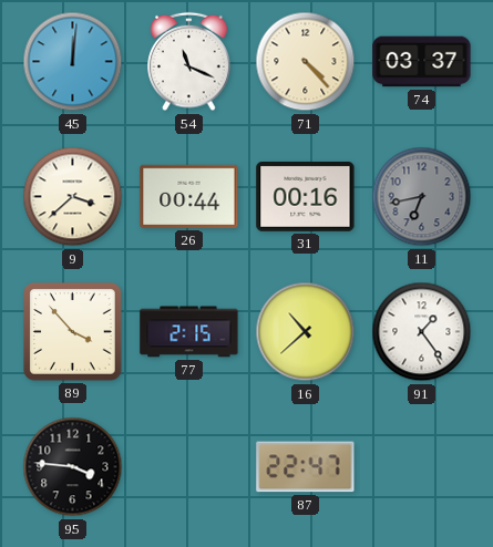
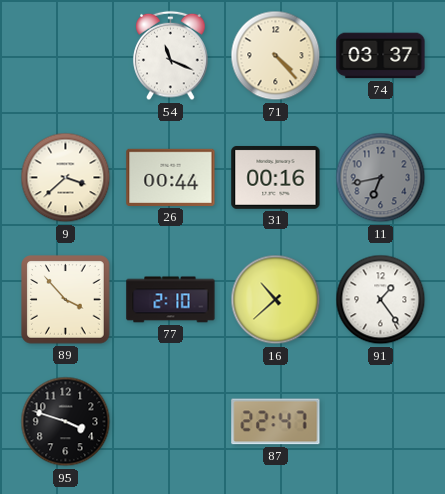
45: 12:01 -> none
77: 2:15 -> 2:10
95: 3:46 -> 3:48
